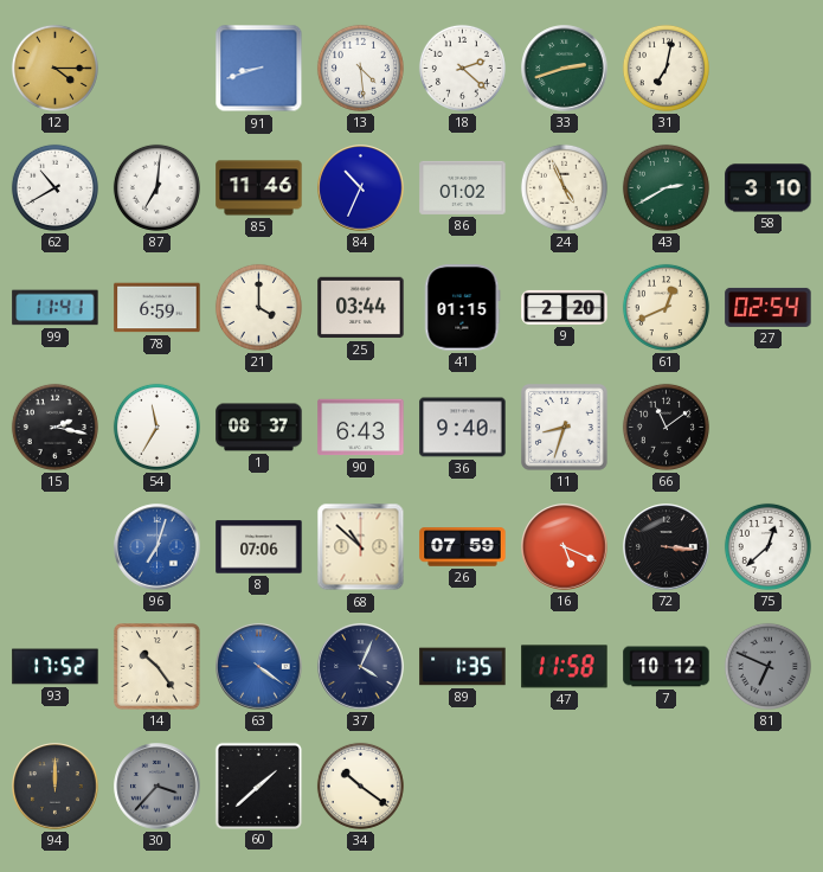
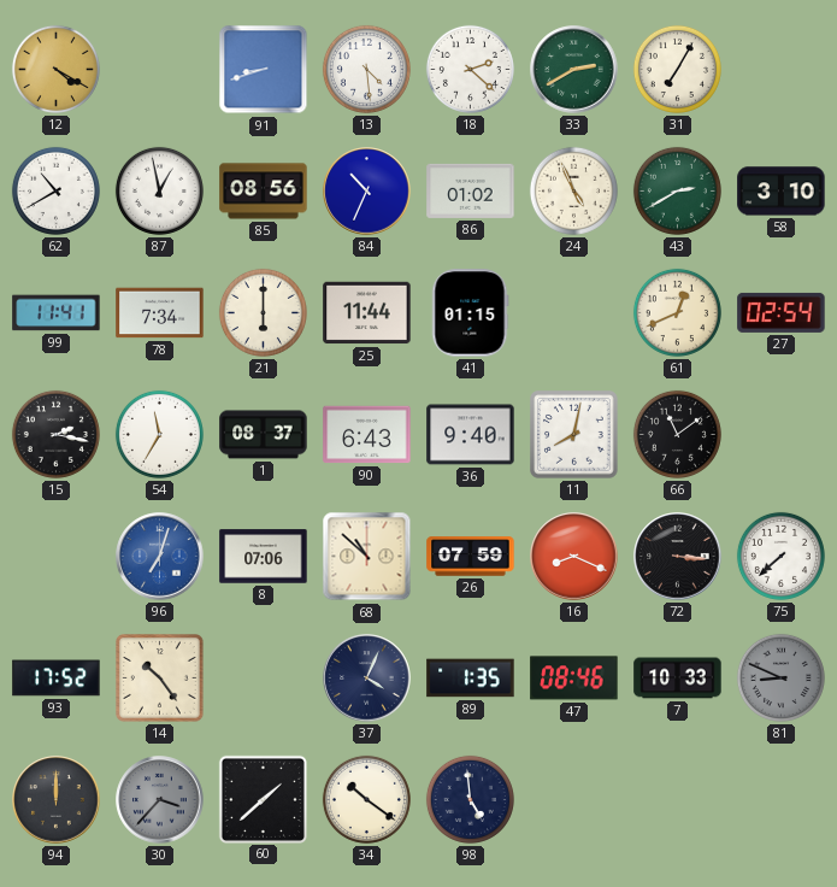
12: 4:15 -> 4:20
33: 2:42 -> 2:40
31: 7:02 -> 7:05
87: 7:01 -> 12:58
85: 11:46 -> 08:56
78: 6:59 -> 7:34
21: 4:00 -> 6:00
25: 03:44 -> 11:44
9: 2:20 -> none
11: 8:33 -> 8:02
16: 5:19 -> 8:19
75: 12:38 -> 7:38
63: 4:21 -> none
47: 11:58 -> 08:46
7: 10:12 -> 10:33
81: 6:49 -> 8:49
98: none -> 4:59
